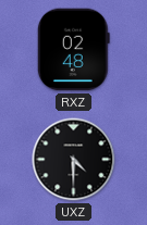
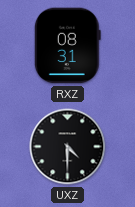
RXZ: 02:48 -> 08:31
